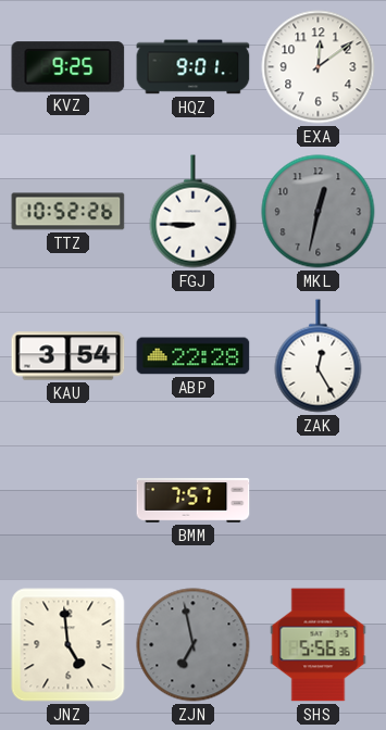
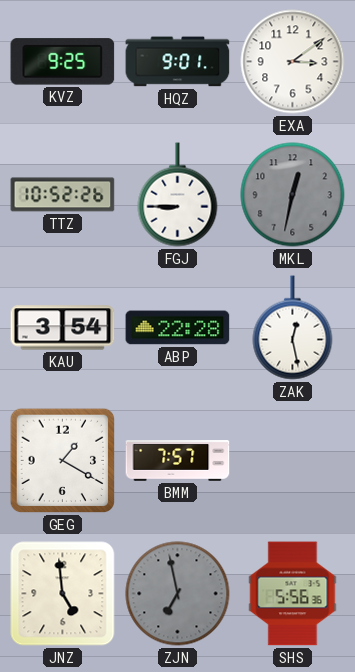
EXA: 12:09 -> 3:09
ZAK: 12:25 -> 12:28
GEG: none -> 1:20
